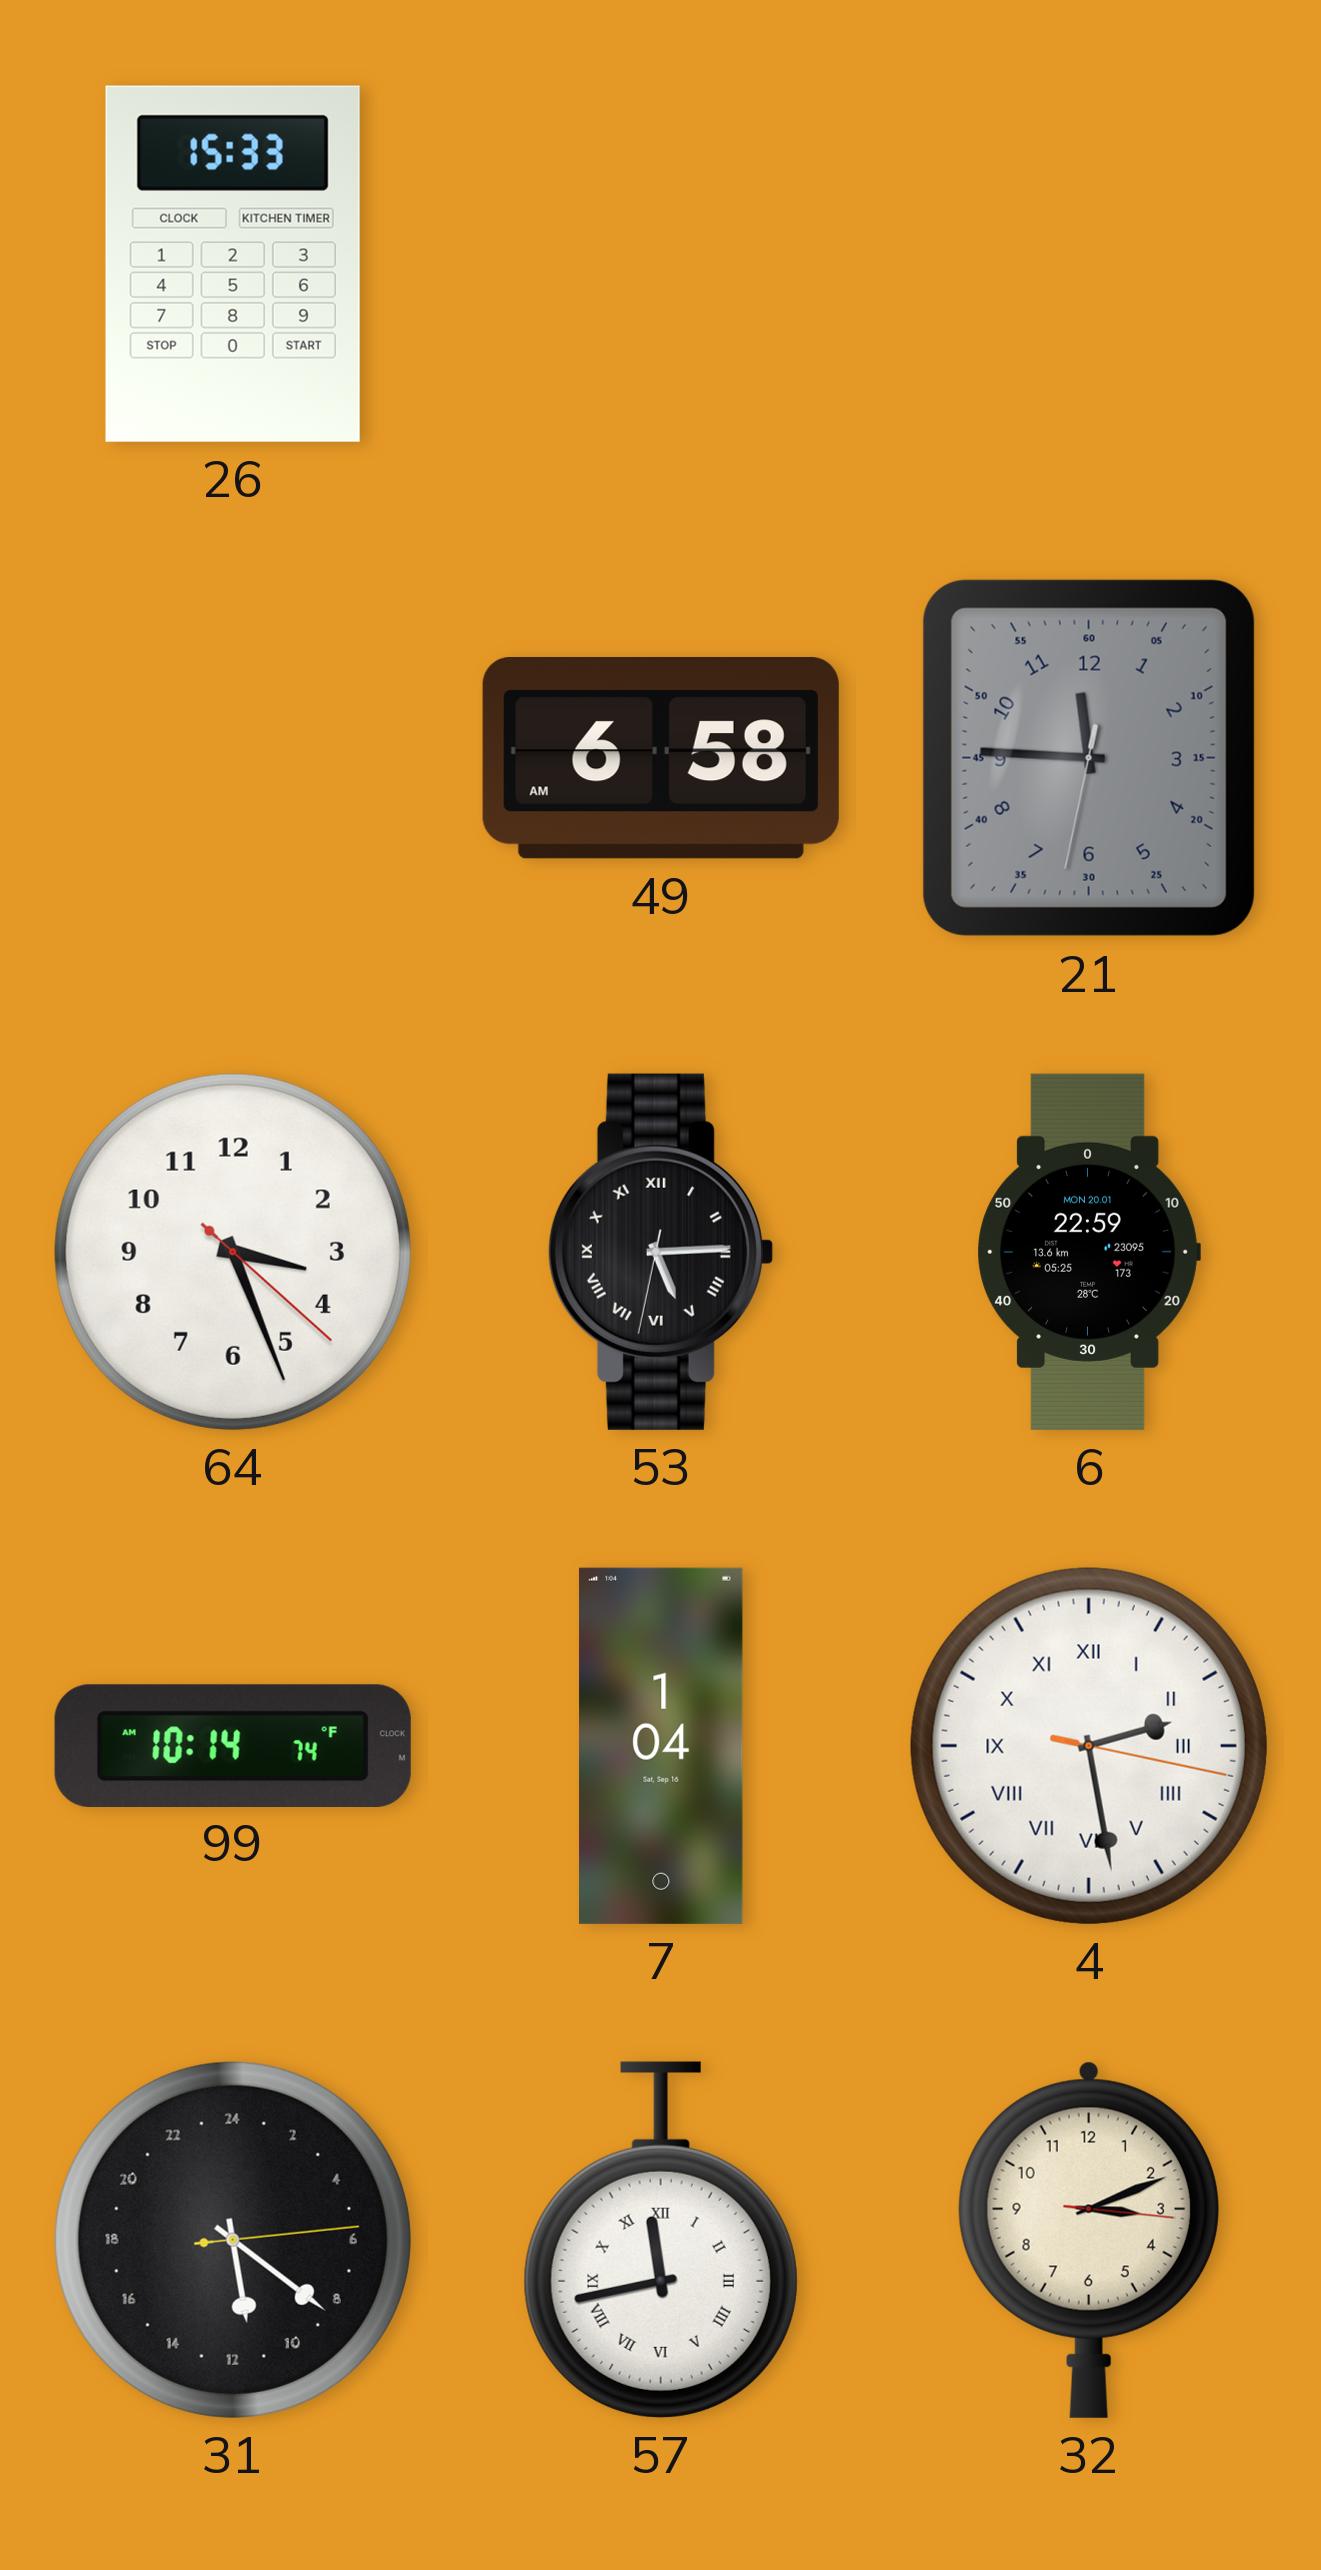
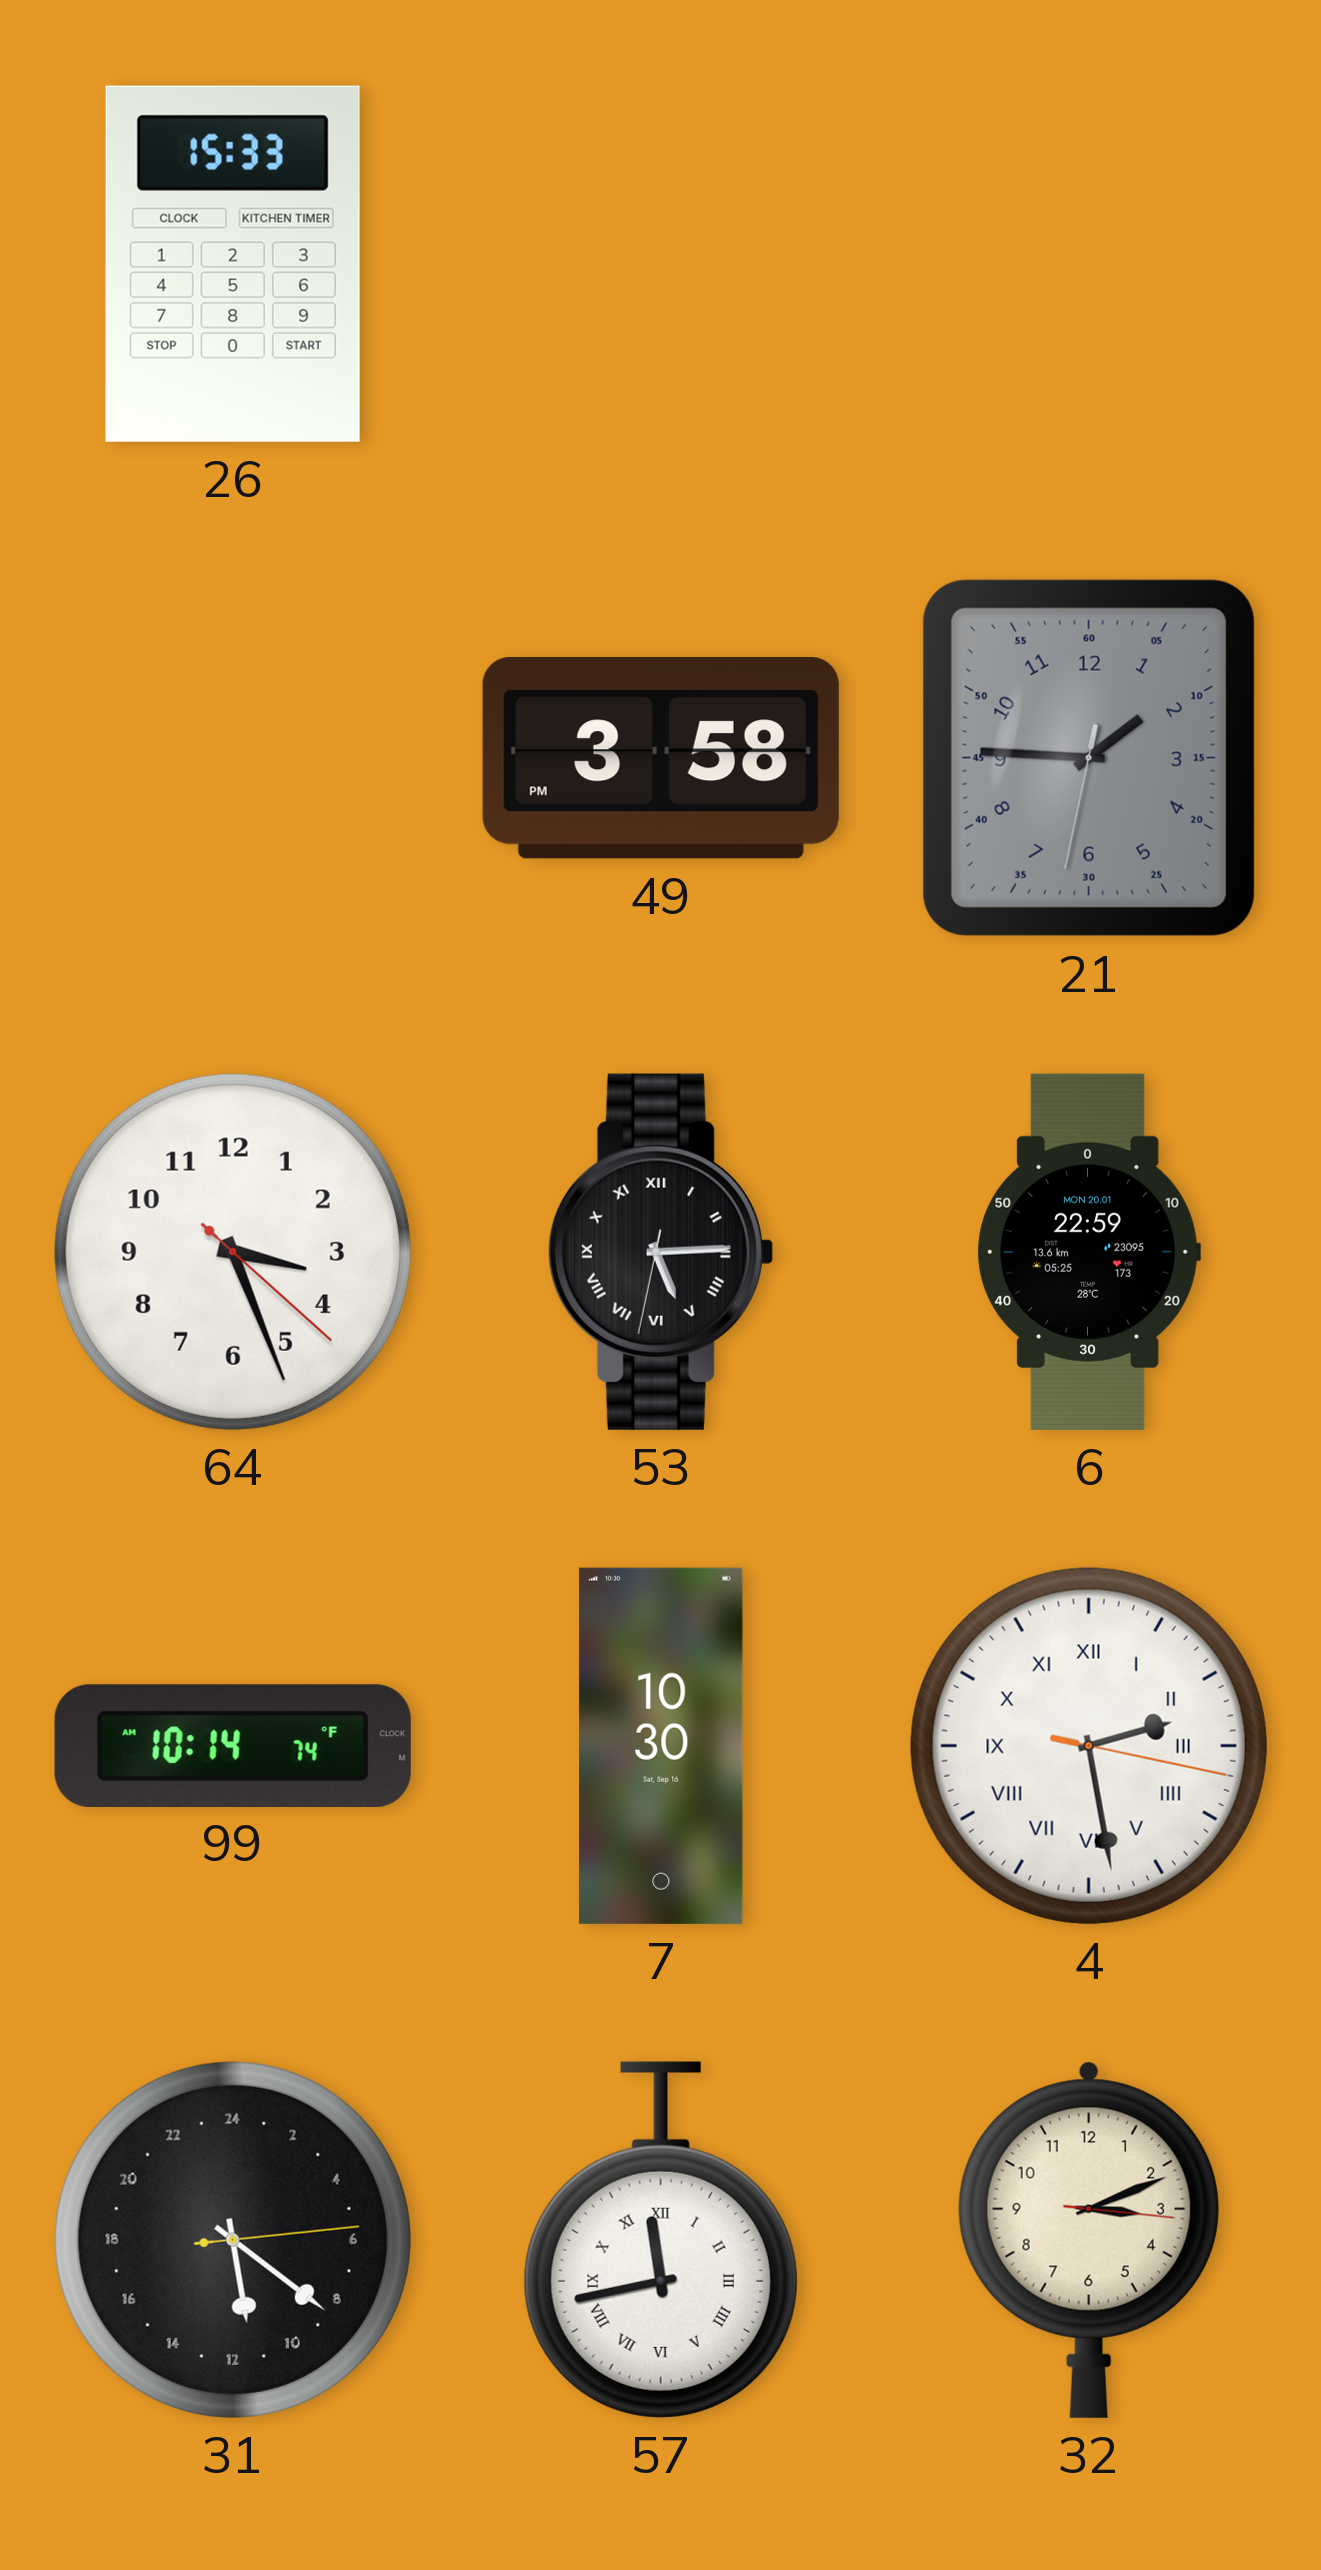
49: 6:58 -> 3:58
21: 11:45 -> 1:45
7: 1:04 -> 10:30
